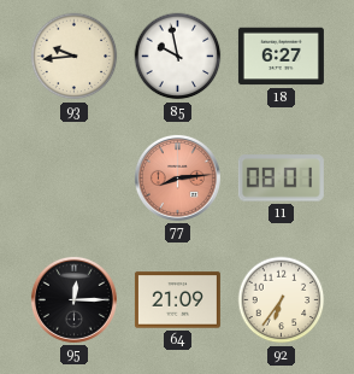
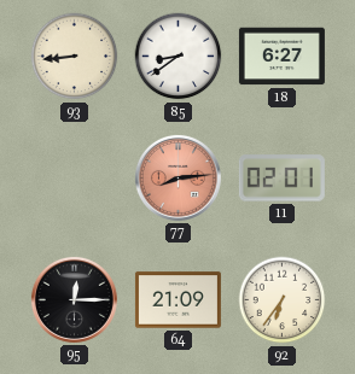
93: 9:44 -> 8:44
85: 9:58 -> 8:39
11: 08:01 -> 02:01
